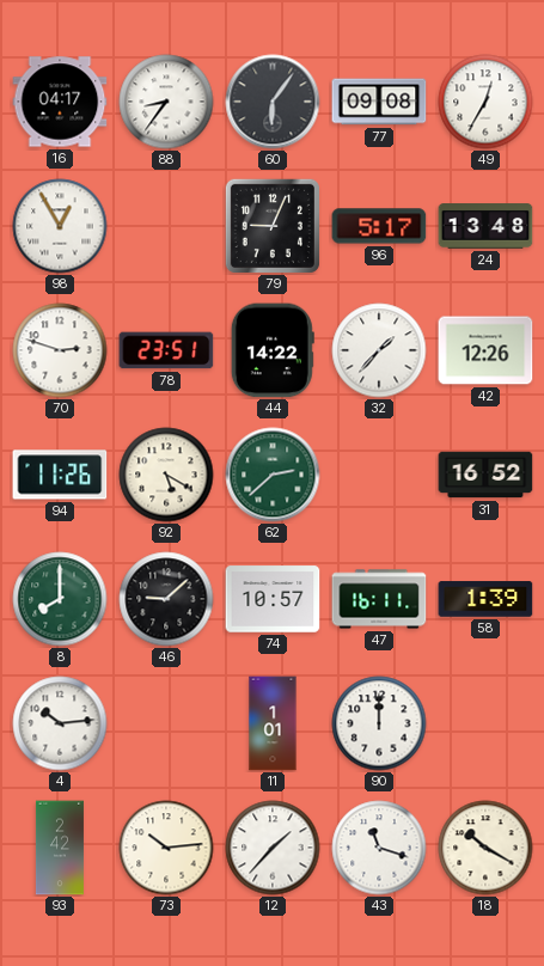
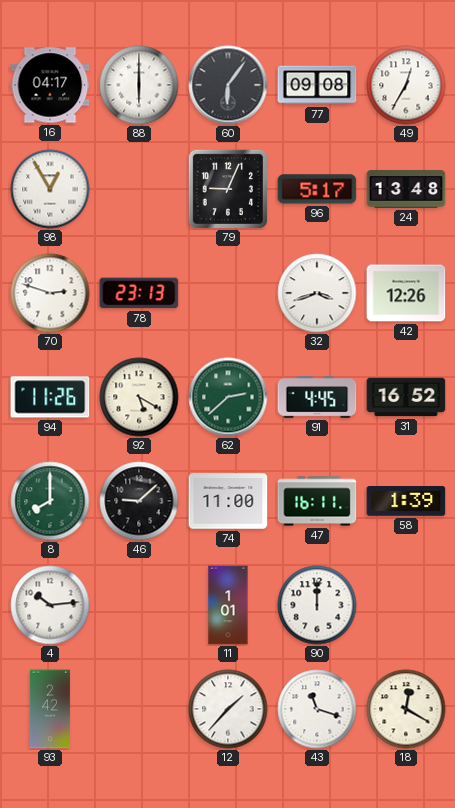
88: 8:36 -> 6:00
78: 23:51 -> 23:13
44: 14:22 -> none
32: 1:37 -> 3:42
91: none -> 4:45
74: 10:57 -> 11:00
73: 10:14 -> none
18: 10:20 -> 12:20
